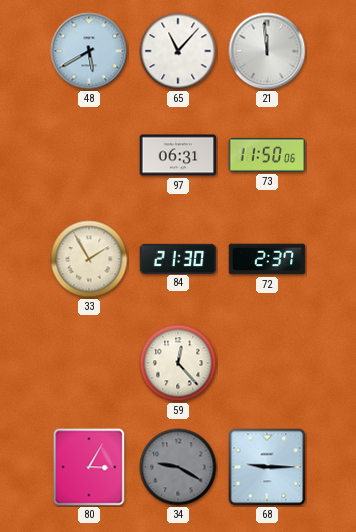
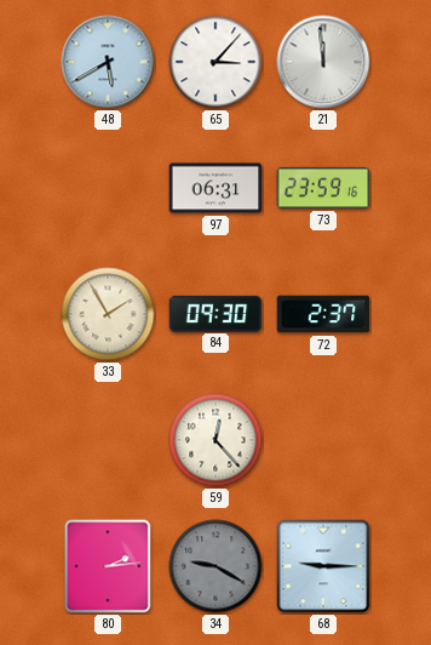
65: 11:07 -> 3:07
73: 11:50 -> 23:59
84: 21:30 -> 09:30
80: 3:05 -> 2:14
